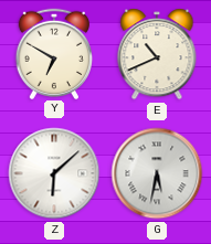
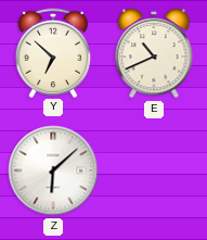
Y: 6:50 -> 6:52
G: 5:32 -> none
